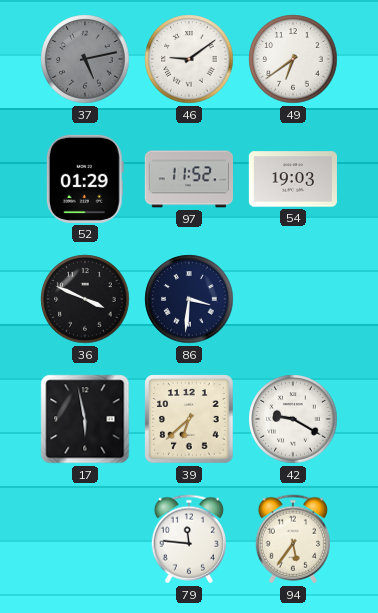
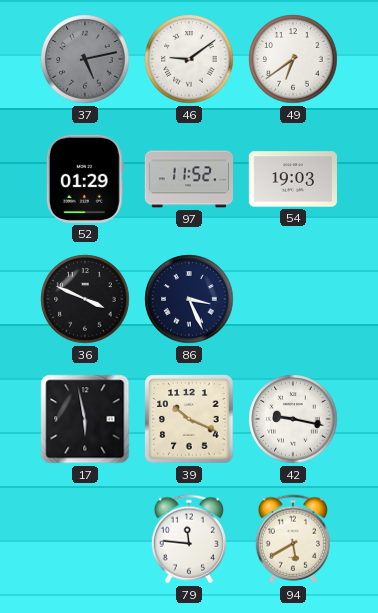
86: 3:31 -> 3:26
39: 6:38 -> 10:19
42: 9:20 -> 9:17
94: 5:36 -> 5:40
